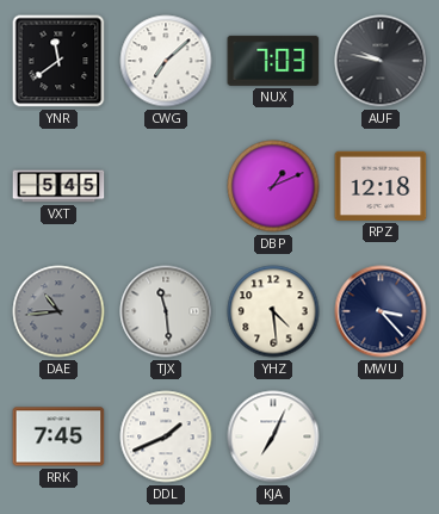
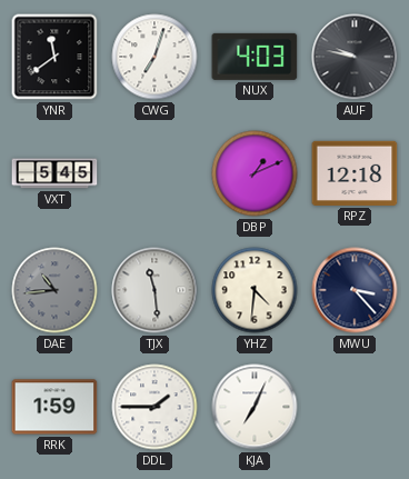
CWG: 7:08 -> 7:03
NUX: 7:03 -> 4:03
YHZ: 4:29 -> 4:31
RRK: 7:45 -> 1:59
DDL: 1:41 -> 1:45
